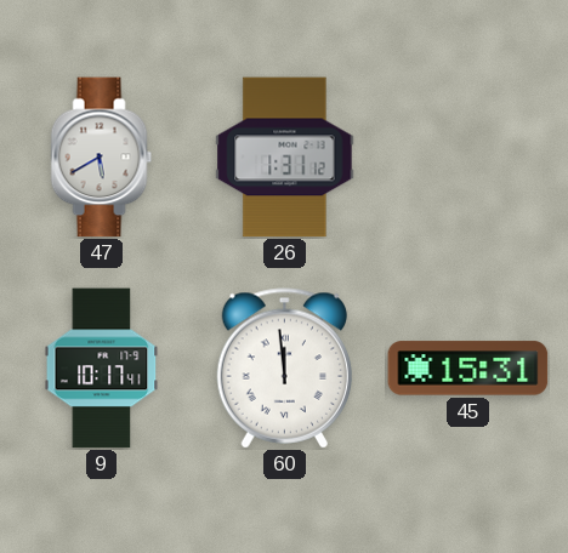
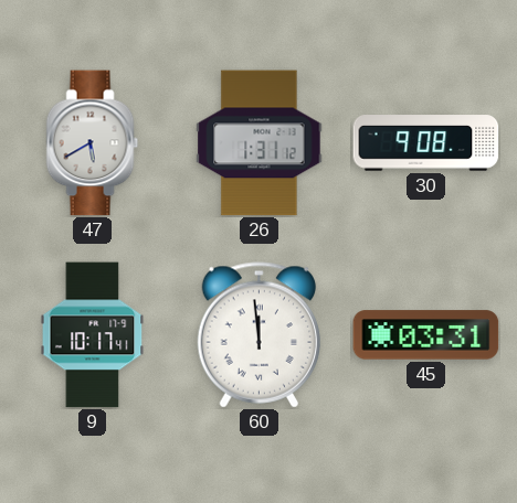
30: none -> 9:08
45: 15:31 -> 03:31
